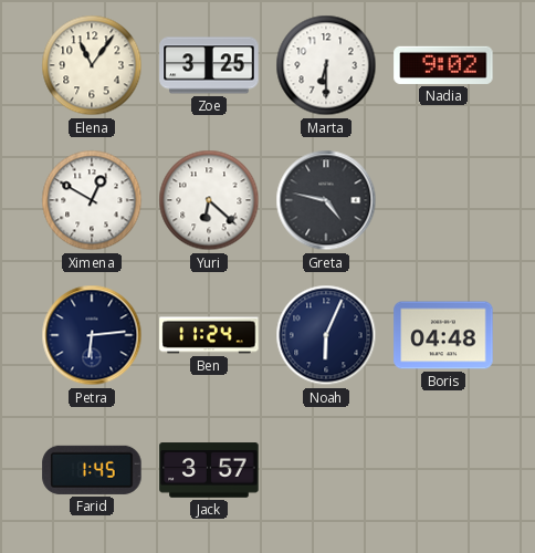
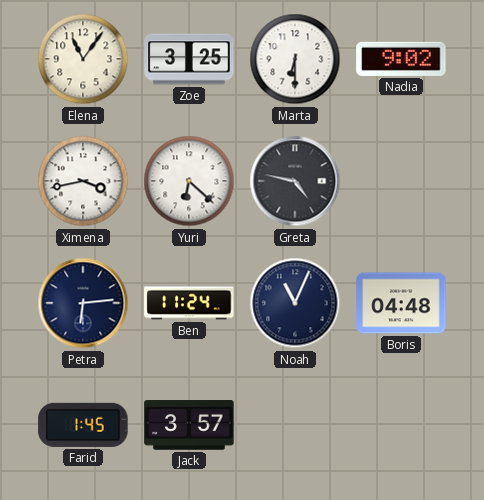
Ximena: 12:50 -> 3:43
Noah: 6:04 -> 11:04
